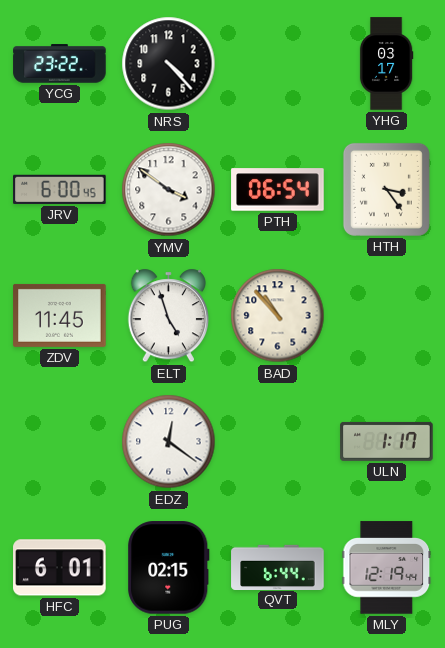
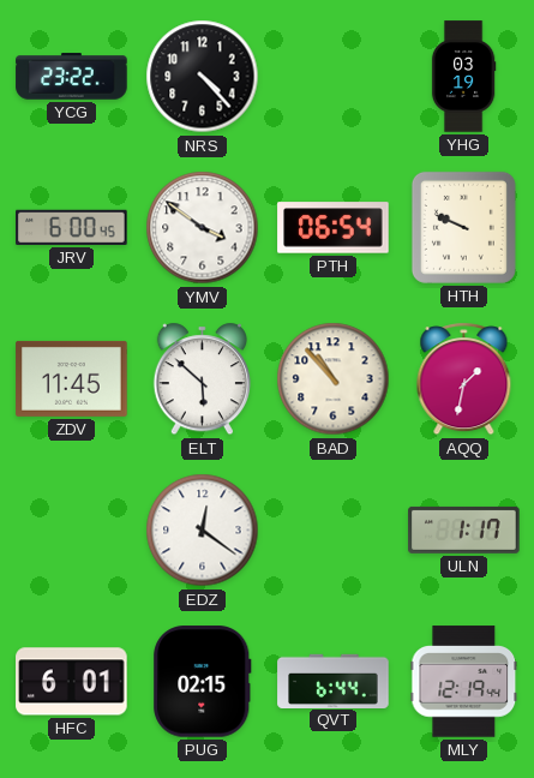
YHG: 03:17 -> 03:19
HTH: 3:24 -> 9:49
ELT: 4:57 -> 5:52
AQQ: none -> 1:32
